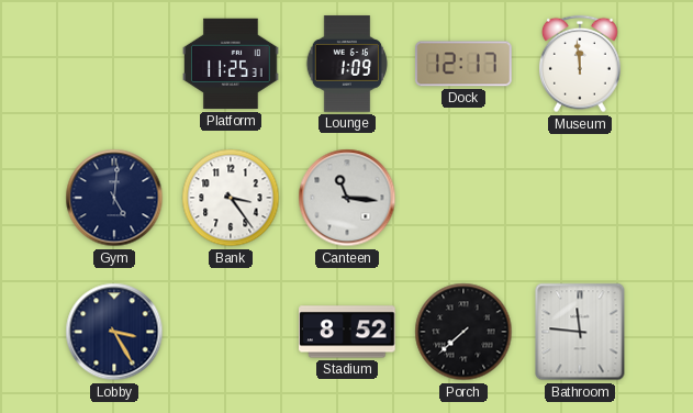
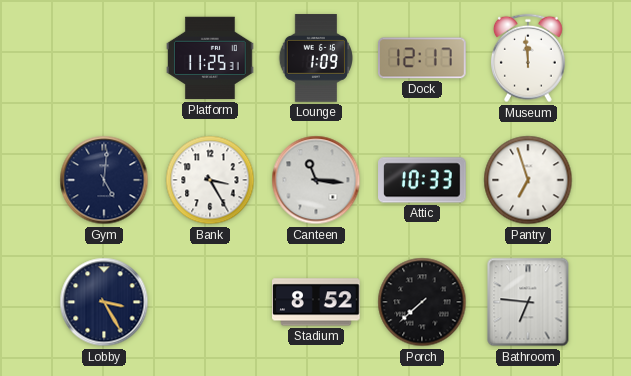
Bank: 3:24 -> 3:25
Attic: none -> 10:33
Pantry: none -> 6:57
Bathroom: 11:46 -> 6:46
